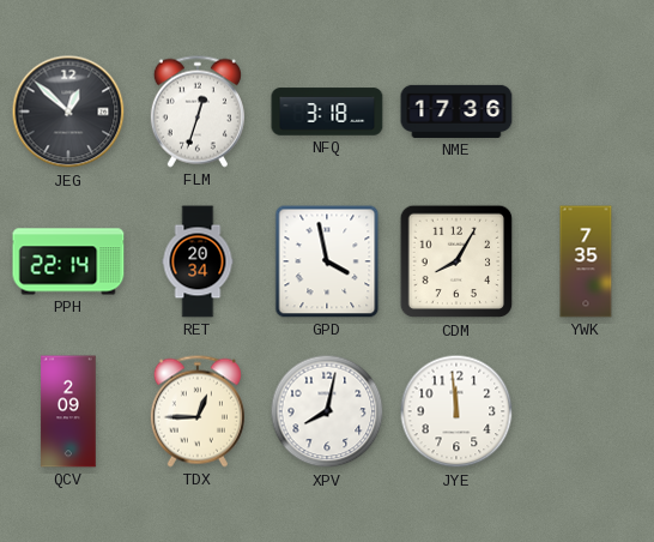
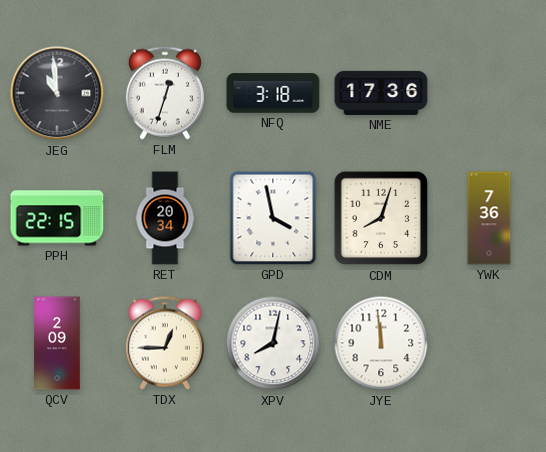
JEG: 12:52 -> 10:59
PPH: 22:14 -> 22:15
CDM: 8:05 -> 8:03
YWK: 7:35 -> 7:36
